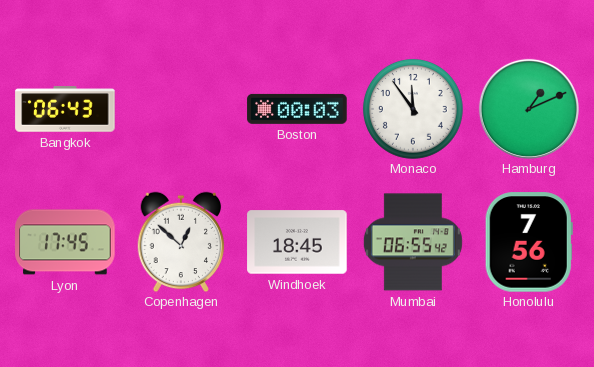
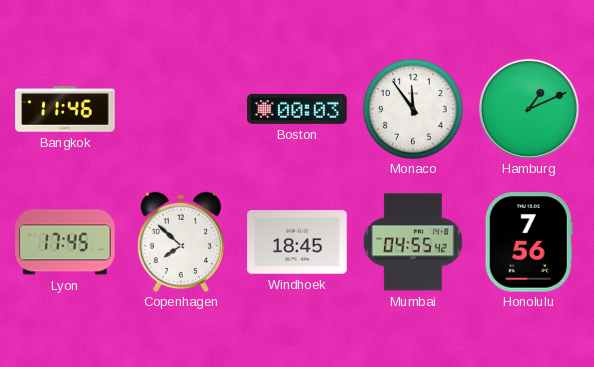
Bangkok: 06:43 -> 11:46
Copenhagen: 12:52 -> 7:52
Mumbai: 06:55 -> 04:55
